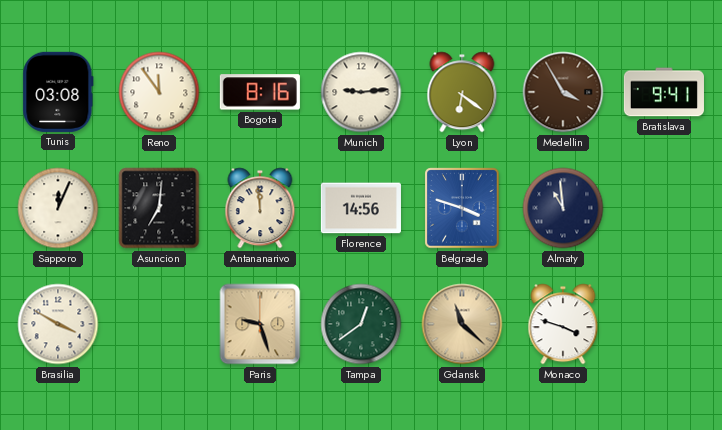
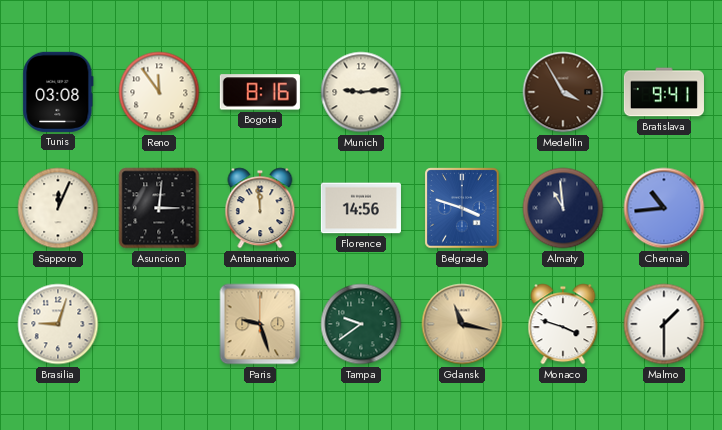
Lyon: 6:21 -> none
Asuncion: 7:01 -> 3:01
Chennai: none -> 10:44
Brasilia: 3:50 -> 9:03
Tampa: 12:39 -> 9:39
Gdansk: 11:22 -> 11:17
Malmo: none -> 1:30
